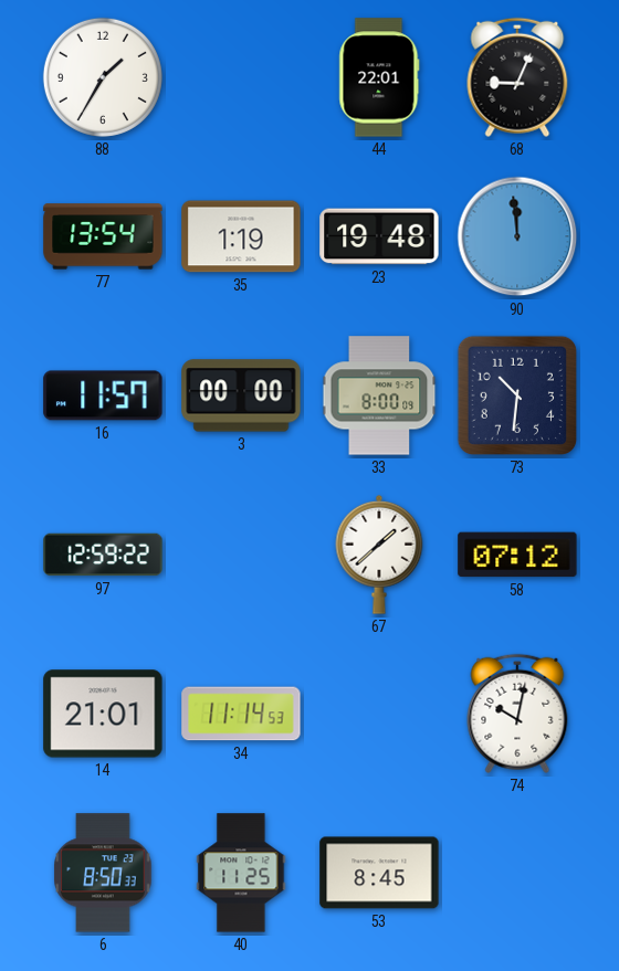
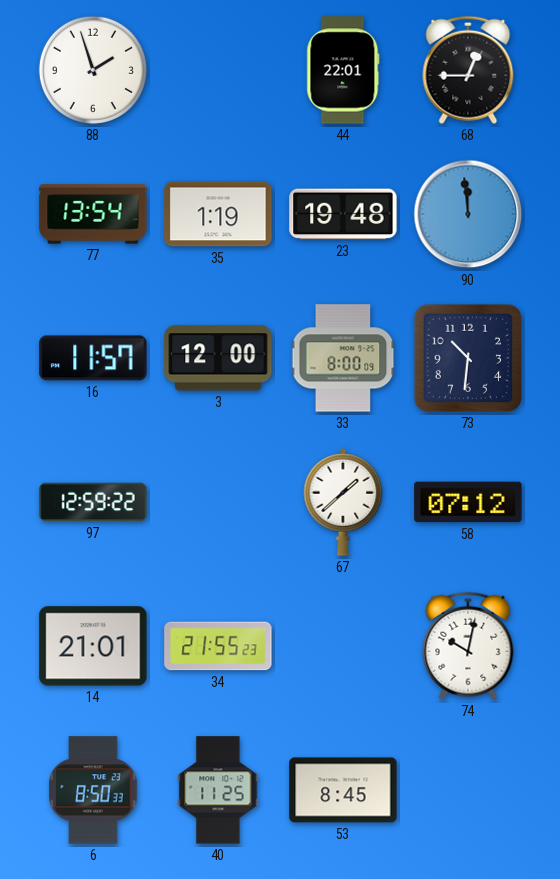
88: 1:35 -> 1:57
68: 9:04 -> 12:45
3: 00:00 -> 12:00
34: 11:14 -> 21:55
